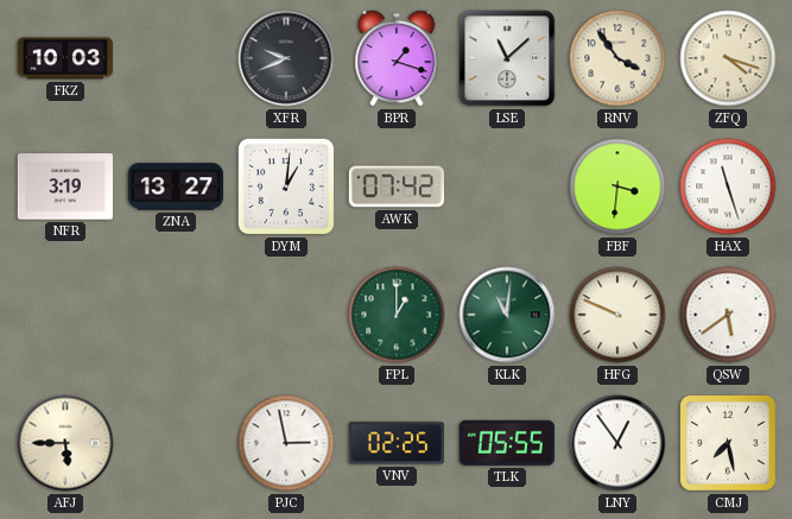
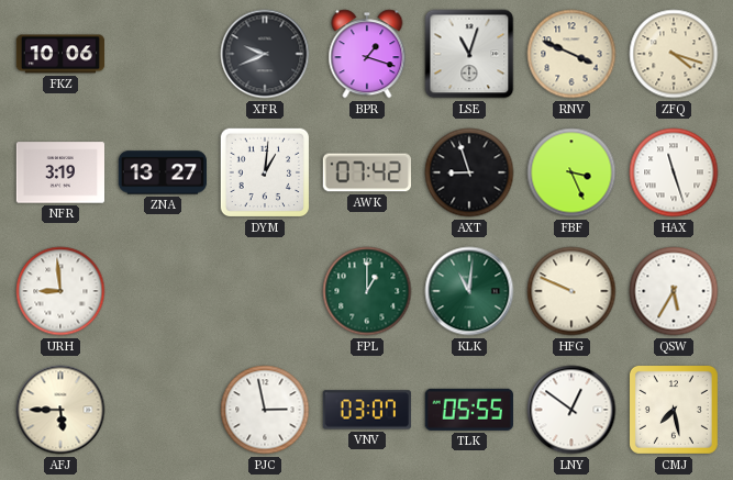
FKZ: 10:03 -> 10:06
LSE: 11:08 -> 11:03
RNV: 3:54 -> 3:49
AXT: none -> 8:57
FBF: 3:31 -> 3:26
URH: none -> 8:59
QSW: 5:39 -> 5:35
VNV: 02:25 -> 03:07
LNY: 12:54 -> 12:51
